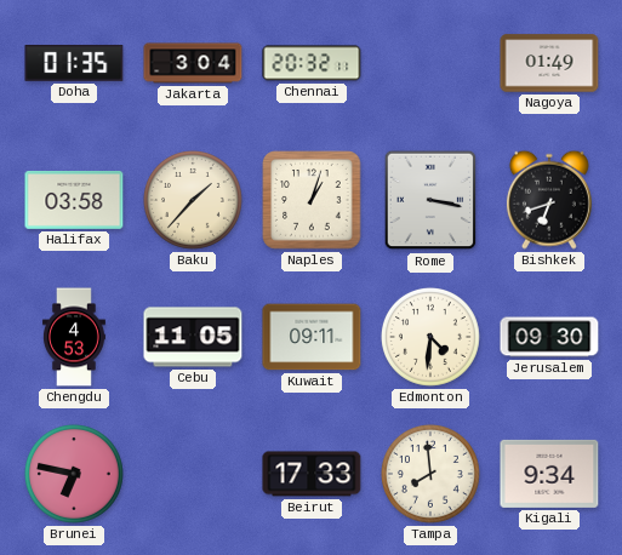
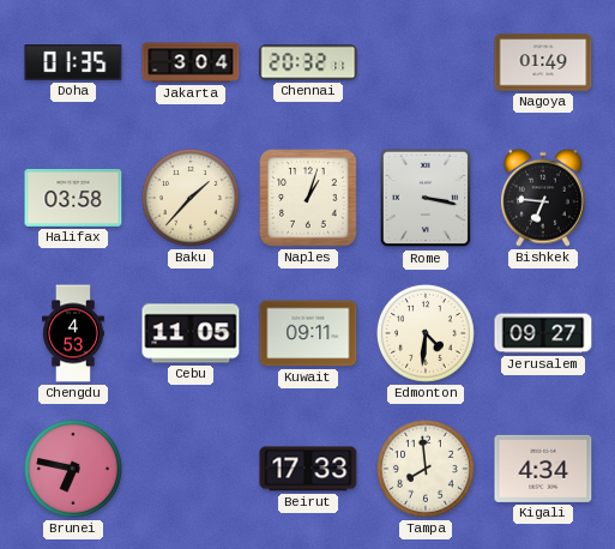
Bishkek: 6:42 -> 6:46
Jerusalem: 09:30 -> 09:27
Kigali: 9:34 -> 4:34
